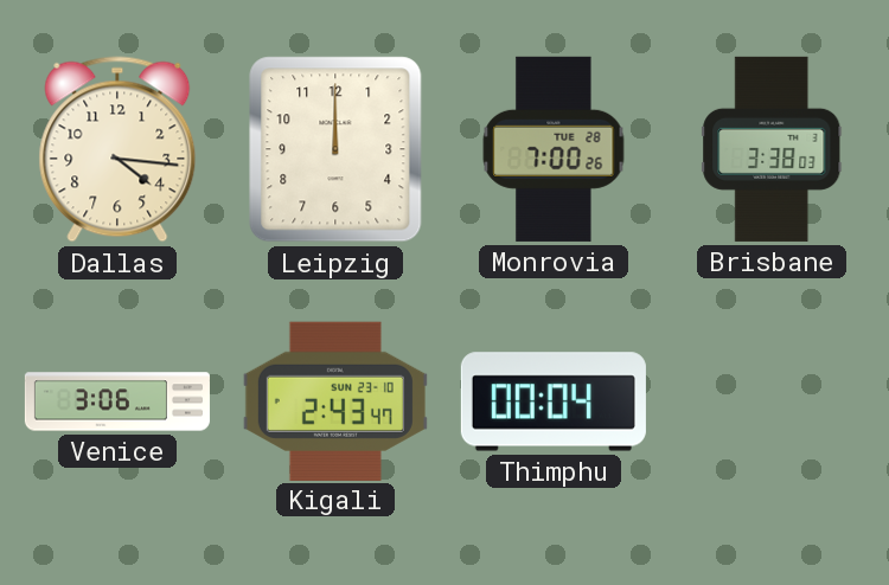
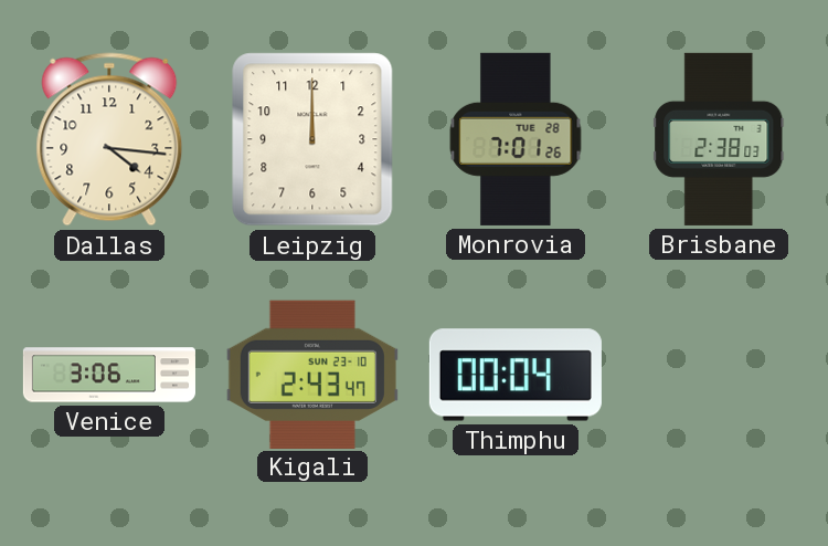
Monrovia: 7:00 -> 7:01
Brisbane: 3:38 -> 2:38
